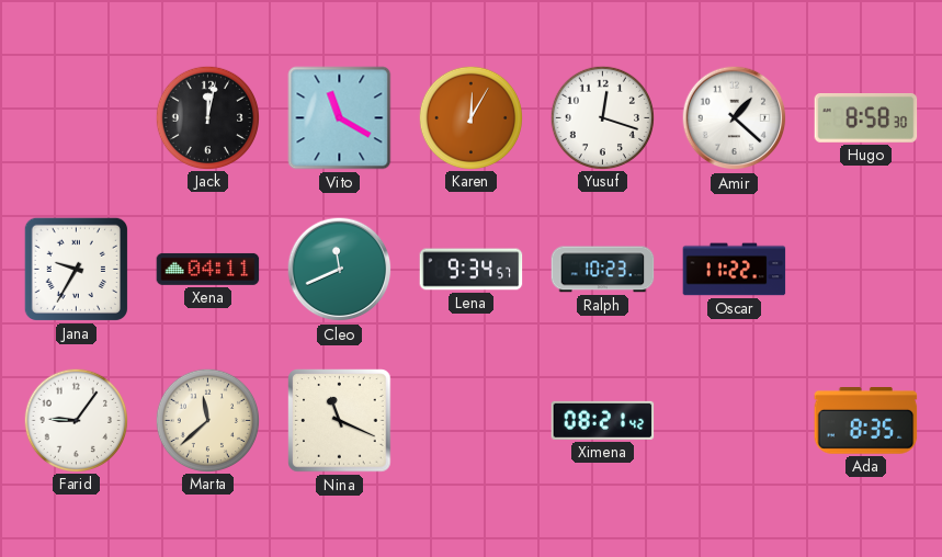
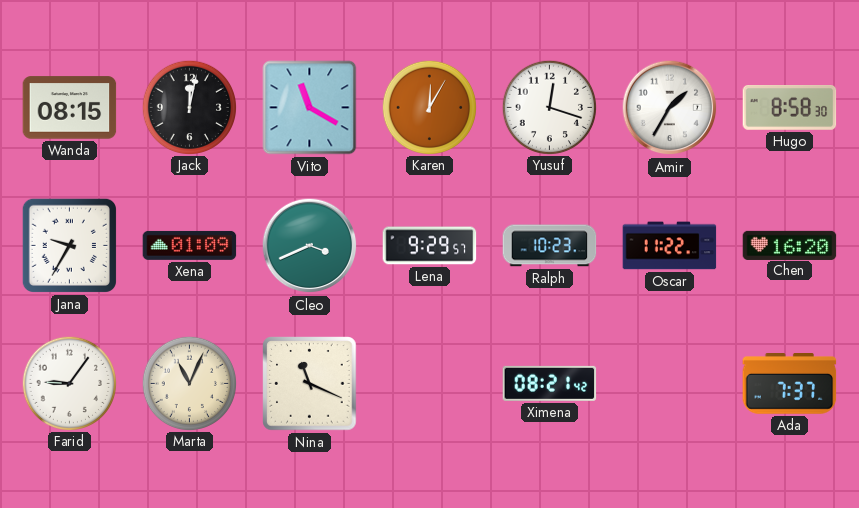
Wanda: none -> 08:15
Amir: 1:22 -> 1:35
Xena: 04:11 -> 01:09
Cleo: 11:41 -> 3:41
Lena: 9:34 -> 9:29
Chen: none -> 16:20
Marta: 11:38 -> 11:04
Ada: 8:35 -> 7:37
